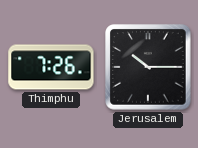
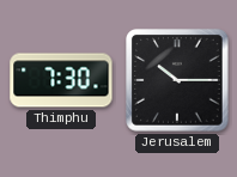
Thimphu: 7:26 -> 7:30
